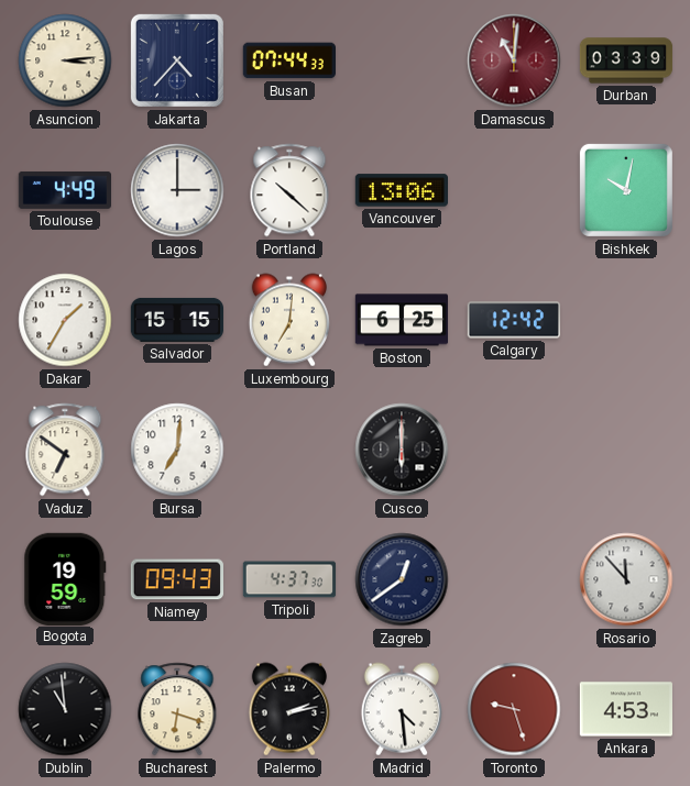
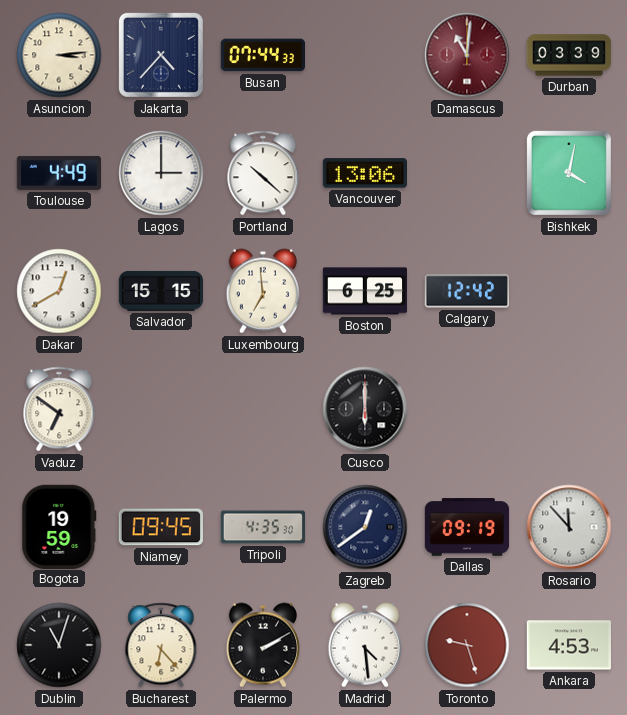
Bishkek: 10:02 -> 4:02
Dakar: 1:35 -> 12:40
Luxembourg: 7:01 -> 6:59
Bursa: 7:01 -> none
Niamey: 09:43 -> 09:45
Tripoli: 4:37 -> 4:35
Dallas: none -> 09:19
Dublin: 10:59 -> 11:03
Bucharest: 6:18 -> 6:23
Palermo: 2:13 -> 2:10
